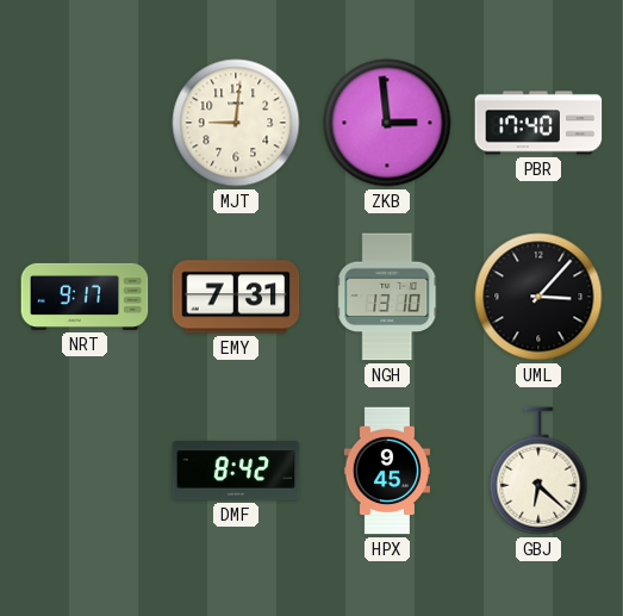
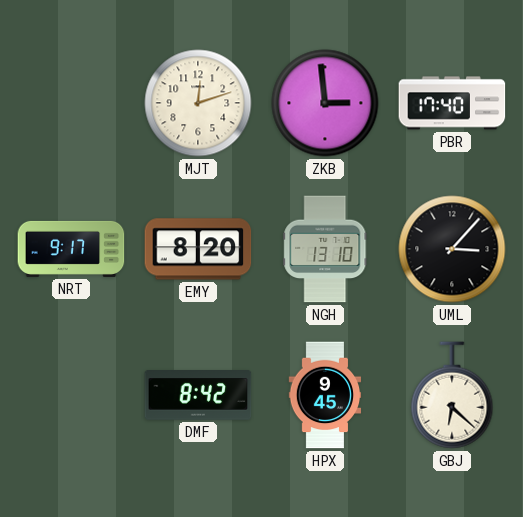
MJT: 9:01 -> 12:12
EMY: 7:31 -> 8:20
